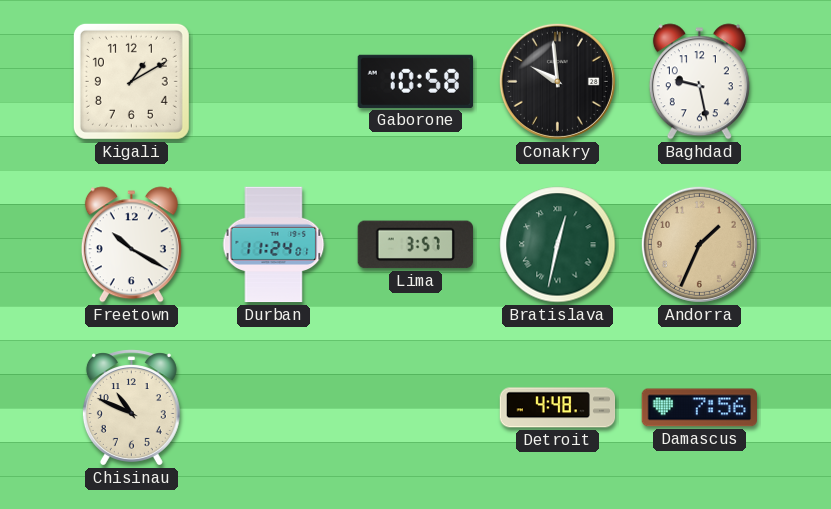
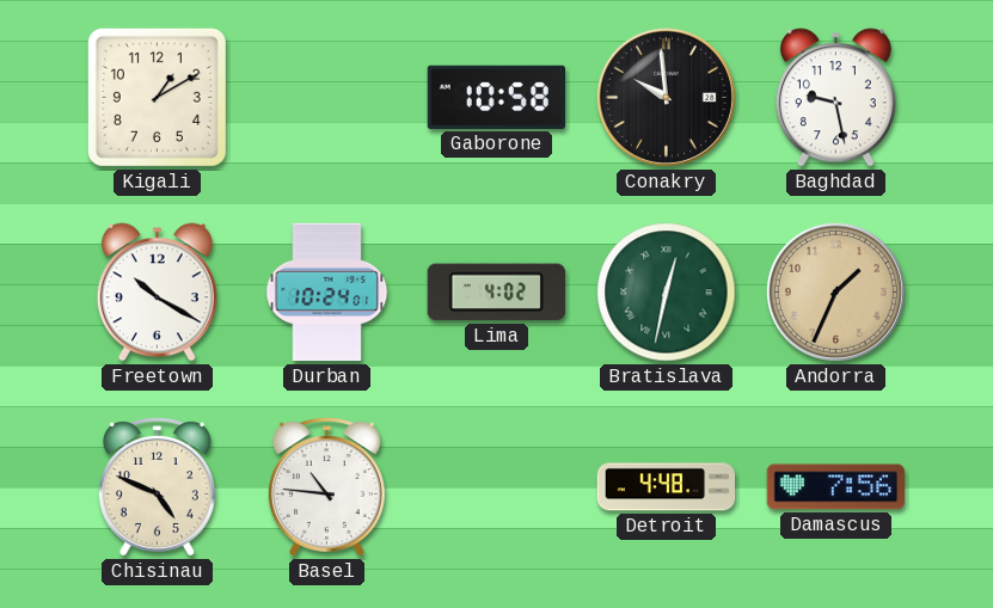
Durban: 11:24 -> 10:24
Lima: 3:57 -> 4:02
Chisinau: 10:49 -> 4:49
Basel: none -> 10:46
